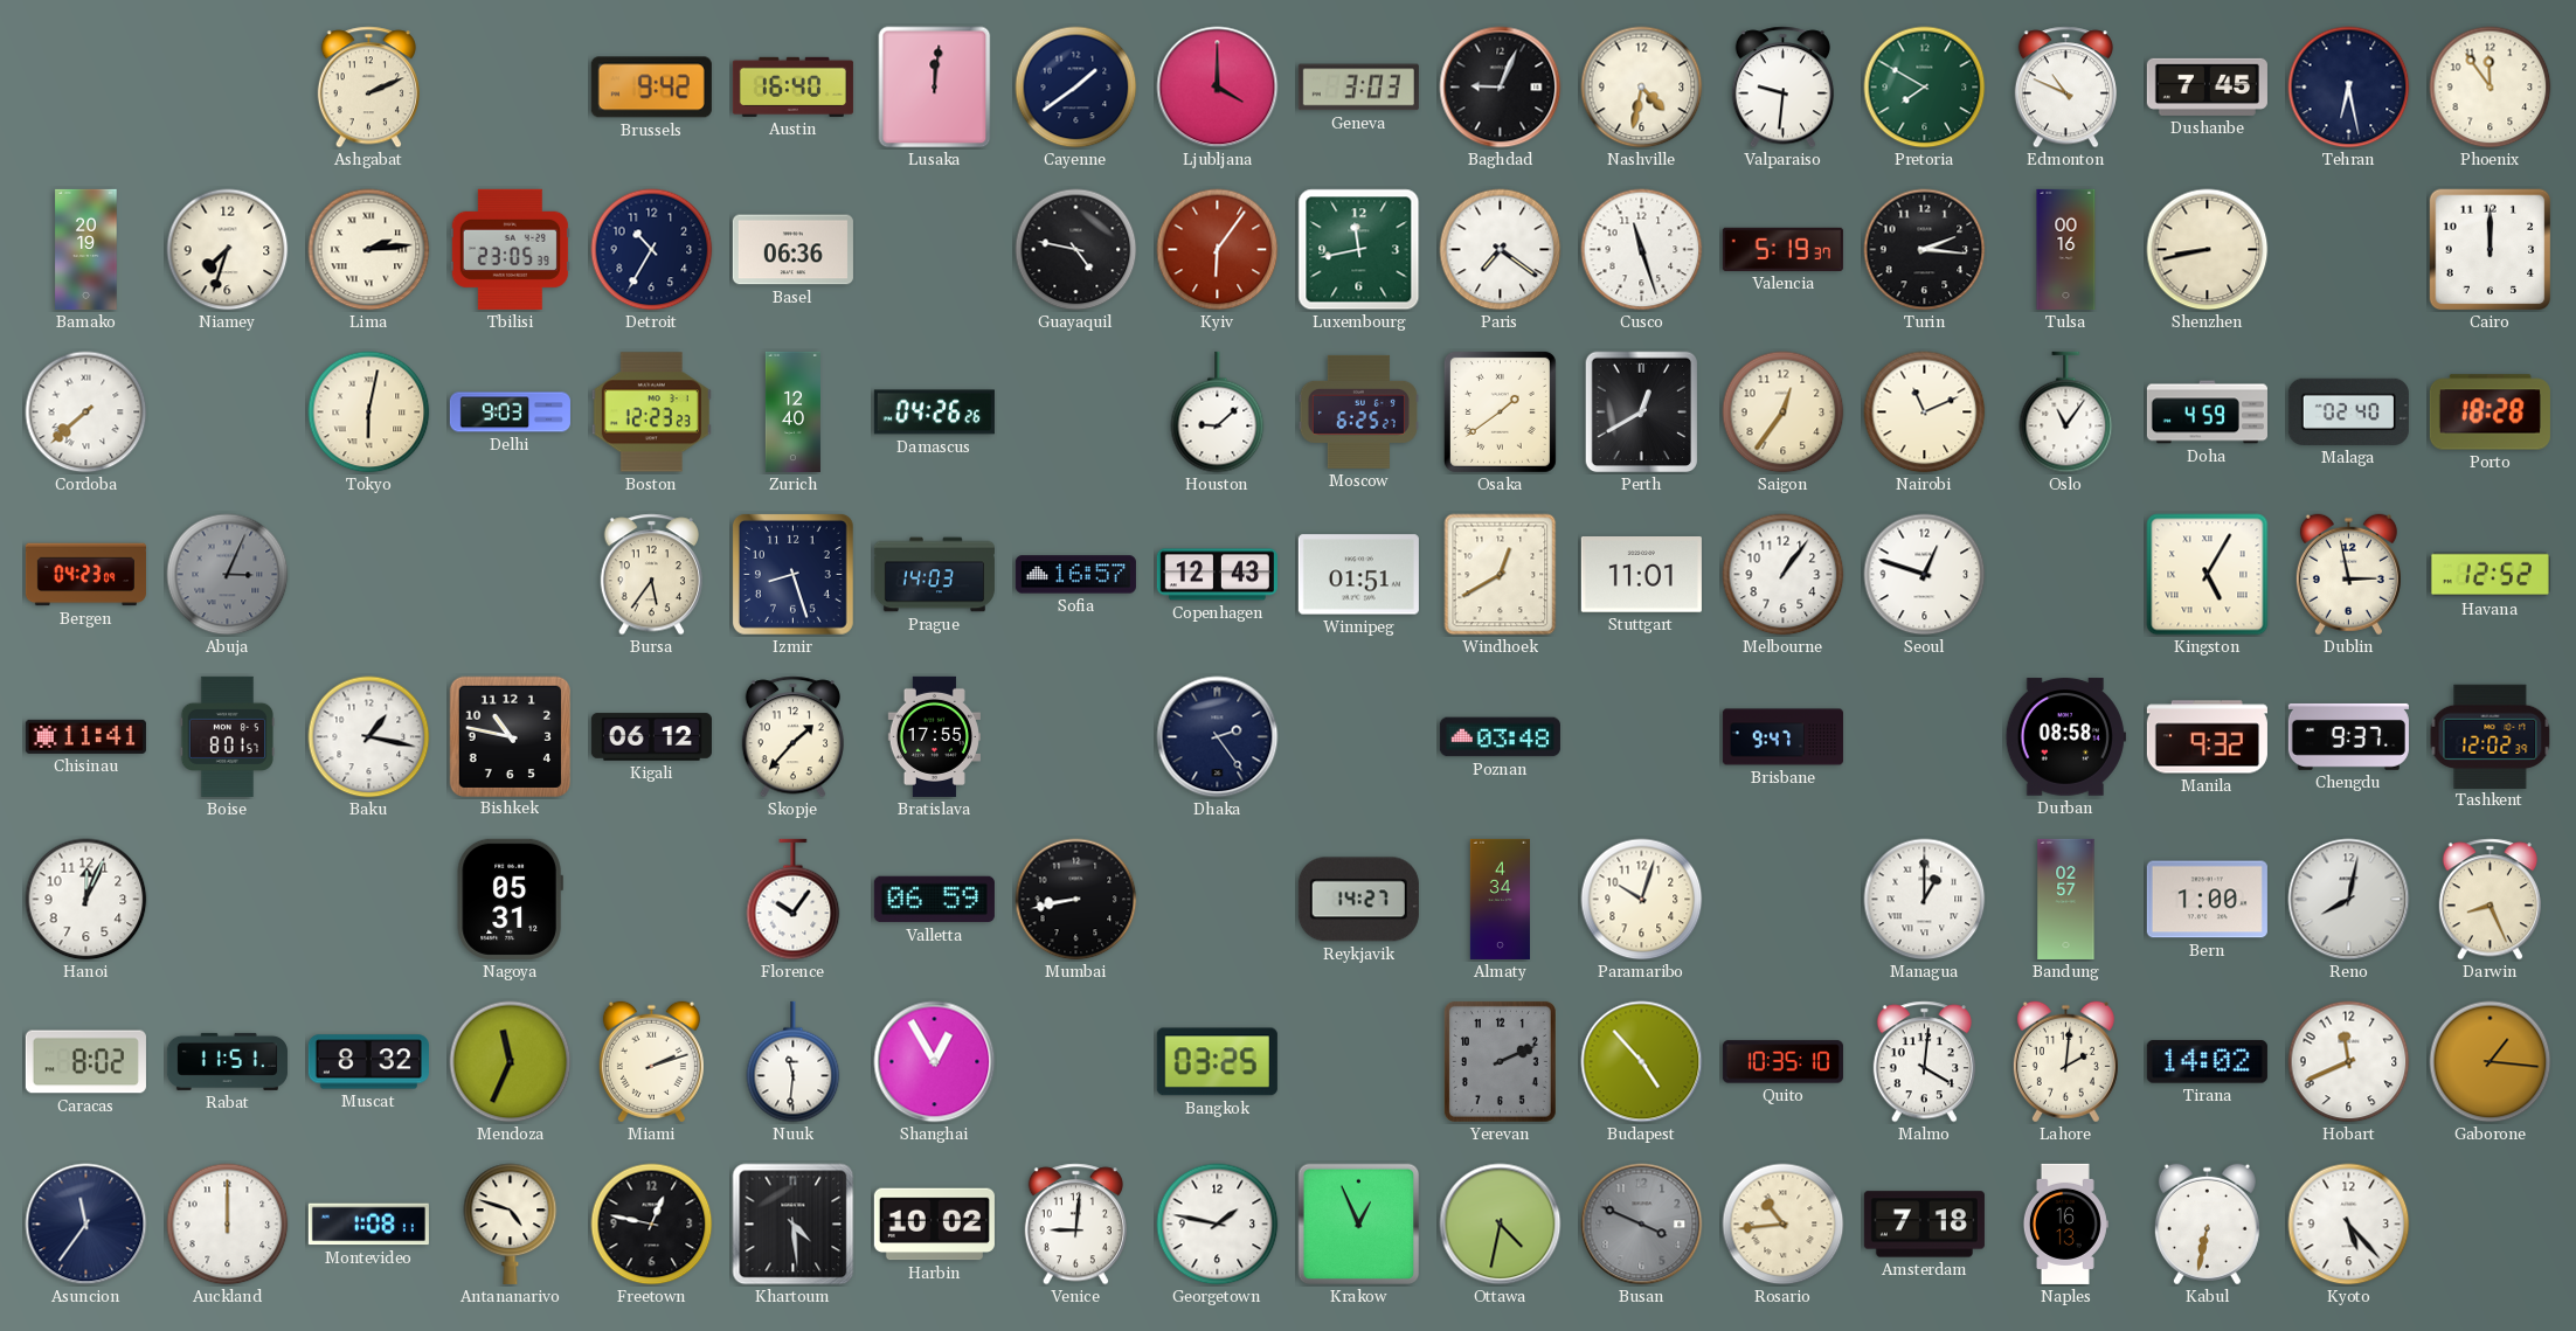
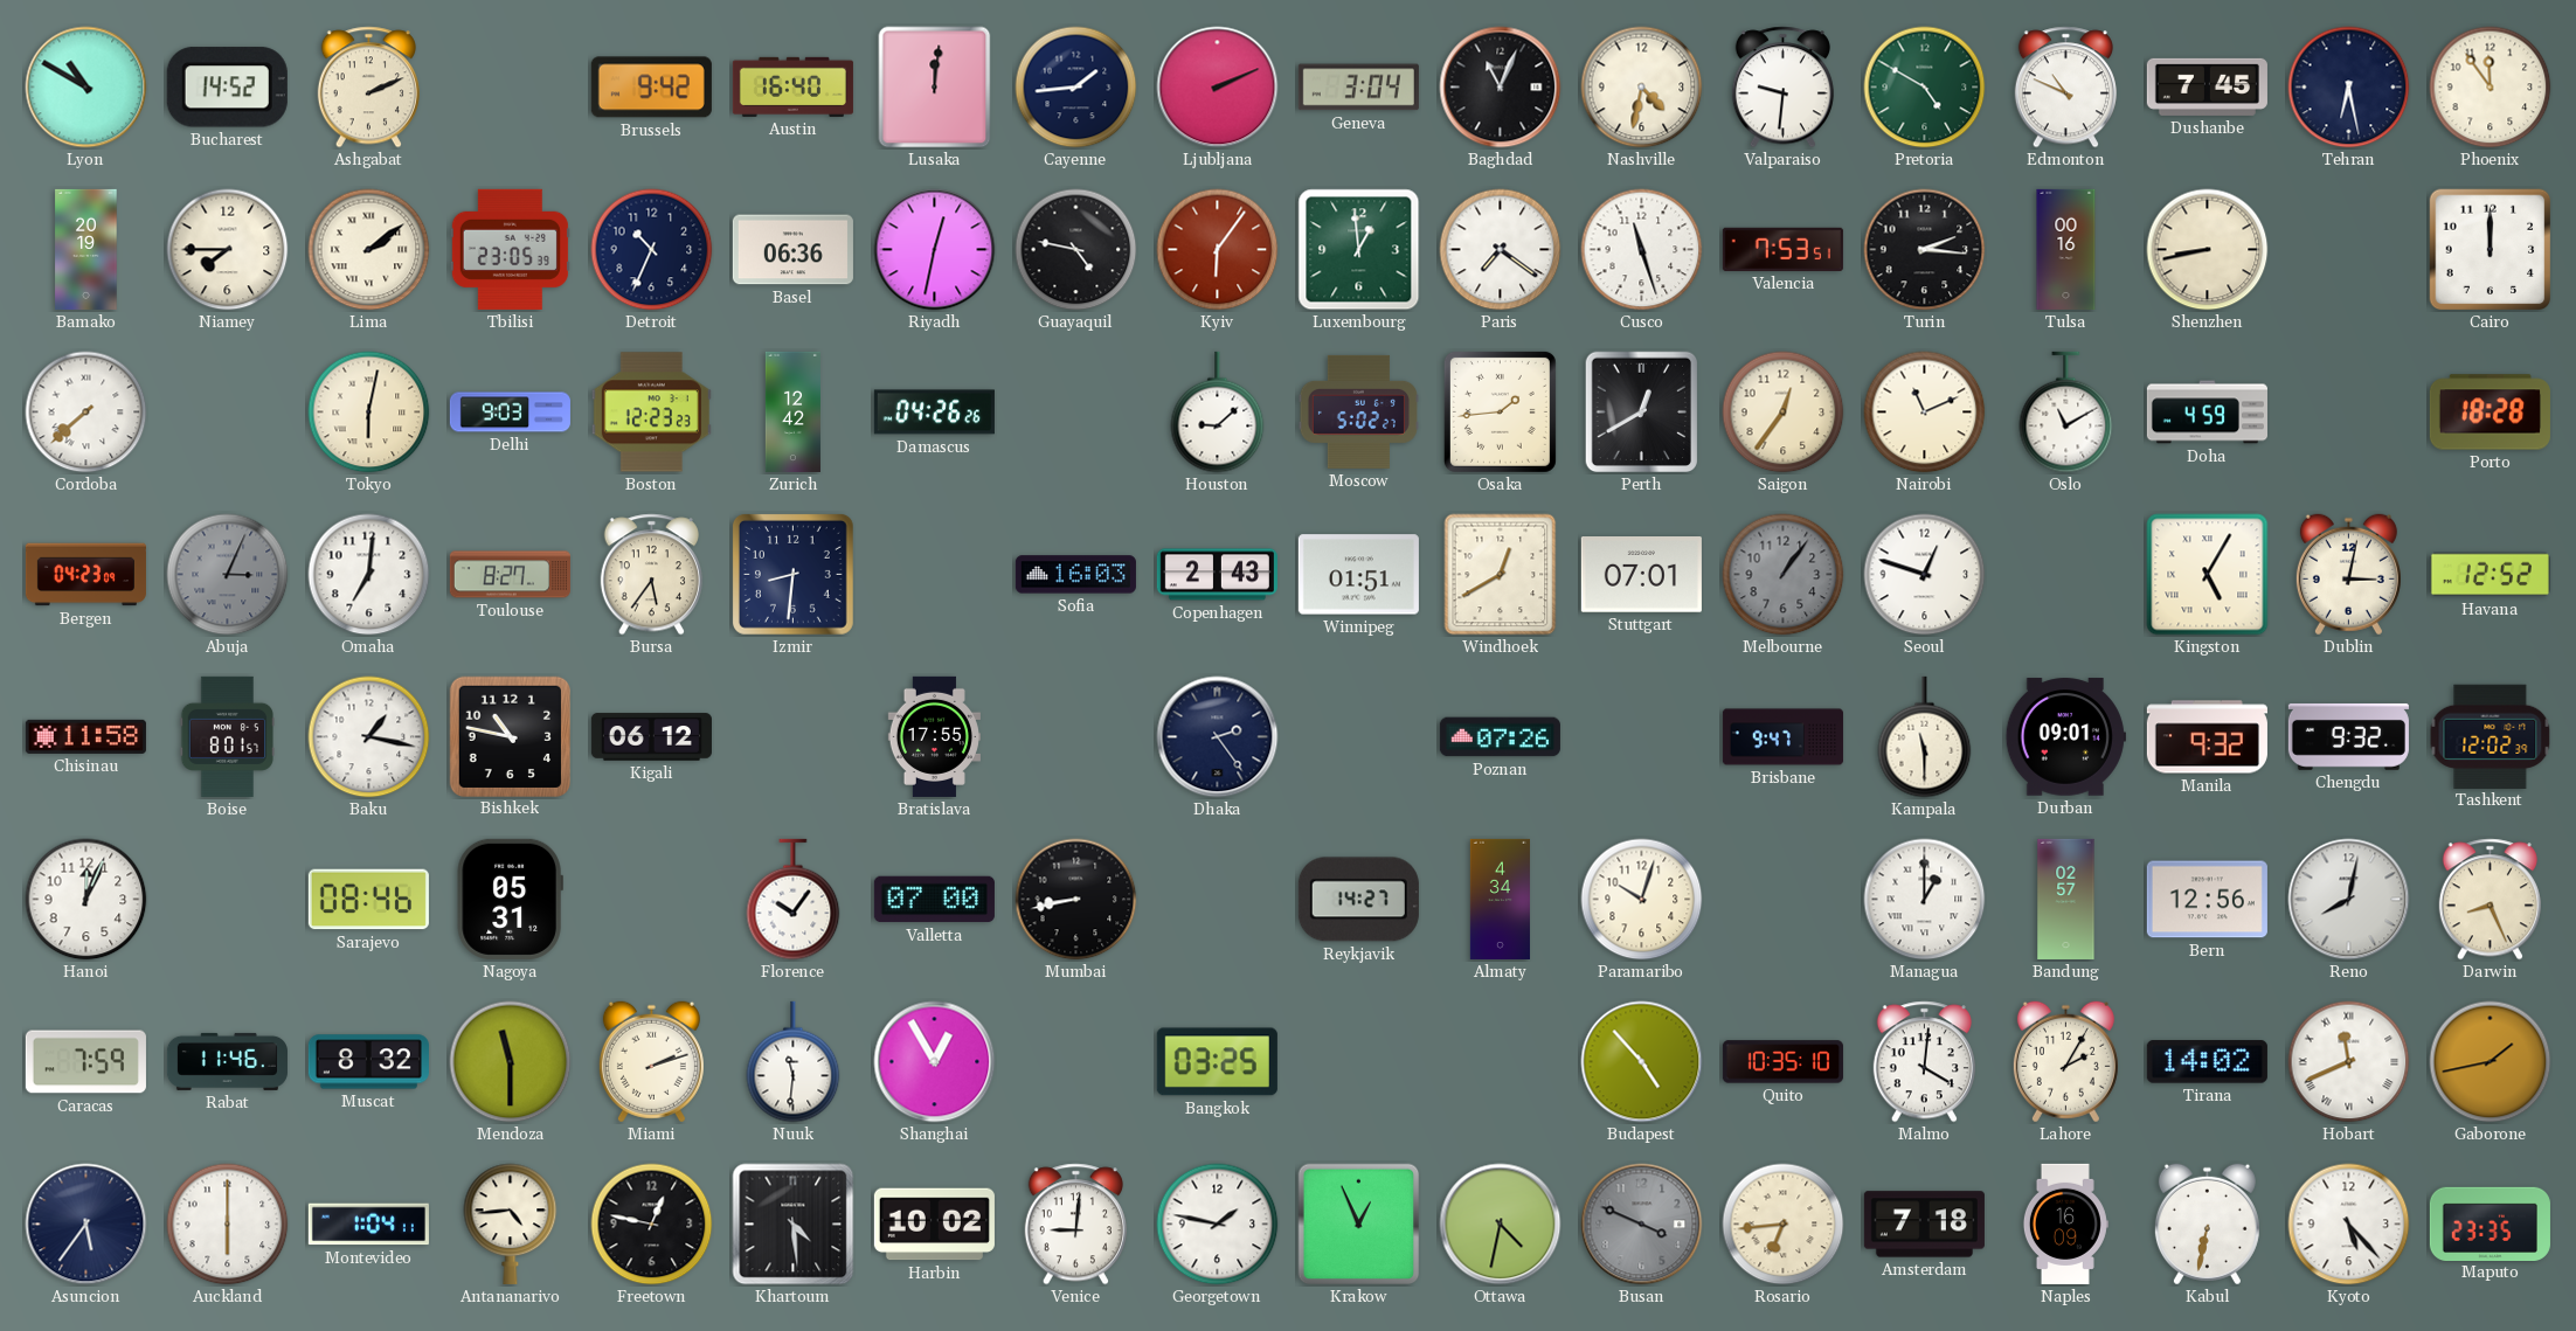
Lyon: none -> 10:50
Bucharest: none -> 14:52
Cayenne: 1:39 -> 1:44
Ljubljana: 4:00 -> 2:11
Geneva: 3:03 -> 3:04
Baghdad: 9:04 -> 11:04
Pretoria: 7:50 -> 4:50
Niamey: 7:33 -> 7:45
Lima: 2:14 -> 2:09
Detroit: 10:35 -> 10:34
Riyadh: none -> 12:32
Luxembourg: 11:43 -> 12:59
Valencia: 5:19 -> 7:53
Zurich: 12:40 -> 12:42
Moscow: 6:25 -> 5:02
Osaka: 1:39 -> 1:44
Oslo: 11:06 -> 11:10
Malaga: 02:40 -> none
Omaha: none -> 7:01
Toulouse: none -> 8:27
Izmir: 8:27 -> 8:31
Prague: 14:03 -> none
Sofia: 16:57 -> 16:03
Copenhagen: 12:43 -> 2:43
Stuttgart: 11:01 -> 07:01
Melbourne dial: white -> grey
Dublin: 2:58 -> 3:02
Chisinau: 11:41 -> 11:58
Skopje: 1:37 -> none
Poznan: 03:48 -> 07:26
Kampala: none -> 11:30
Durban: 08:58 -> 09:01
Chengdu: 9:37 -> 9:32
Sarajevo: none -> 08:46
Valletta: 06:59 -> 07:00
Bern: 1:00 -> 12:56
Caracas: 8:02 -> 7:59
Rabat: 11:51 -> 11:46
Mendoza: 11:34 -> 11:30
Yerevan: 2:11 -> none
Lahore: 2:01 -> 2:05
Hobart numerals: Arabic -> Roman
Gaborone: 1:16 -> 1:43
Asuncion: 11:36 -> 5:36
Auckland: 12:00 -> 6:00
Montevideo: 1:08 -> 1:04
Antananarivo: 4:48 -> 4:44
Rosario: 10:44 -> 6:44
Naples: 16:13 -> 16:09
Maputo: none -> 23:35
